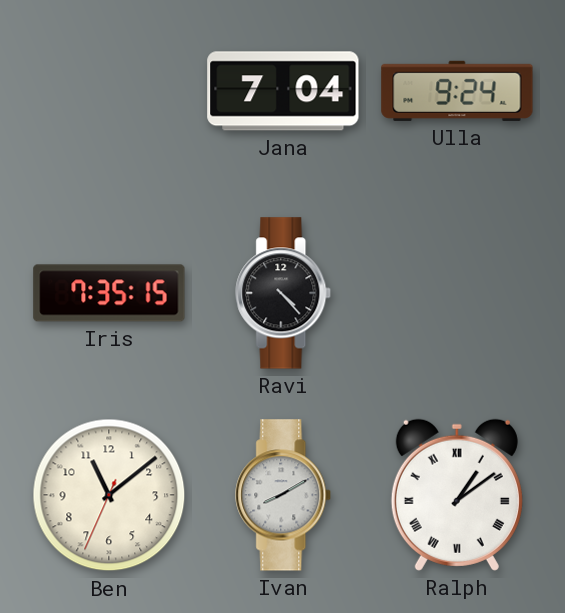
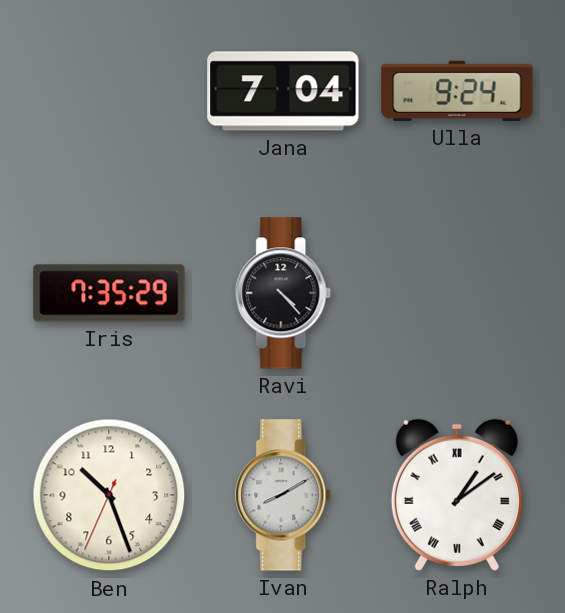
Iris: 7:35:15 -> 7:35:29
Ben: 11:08 -> 10:26
